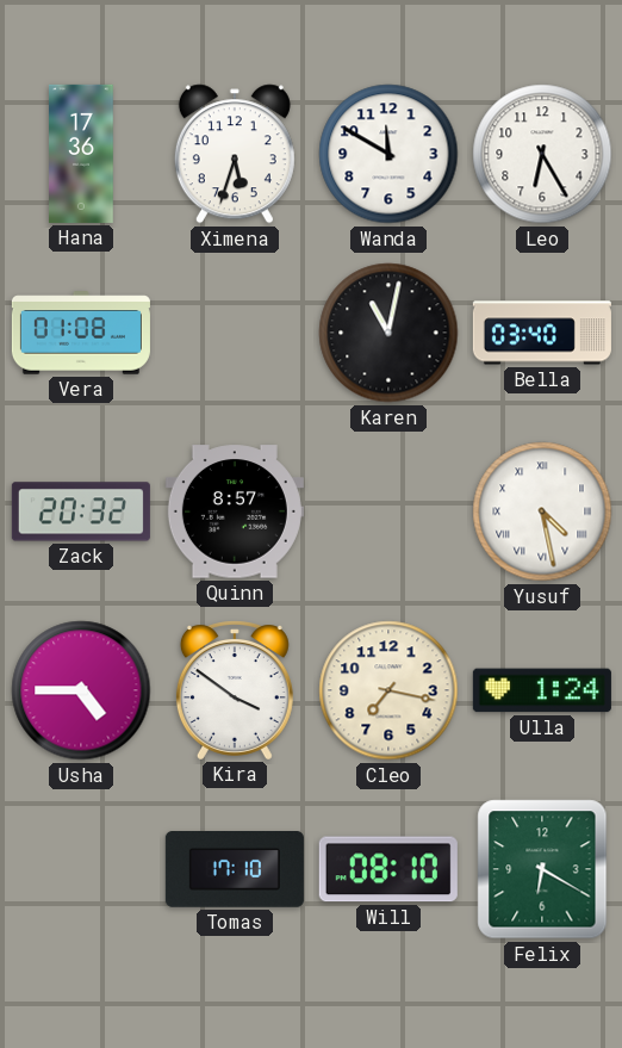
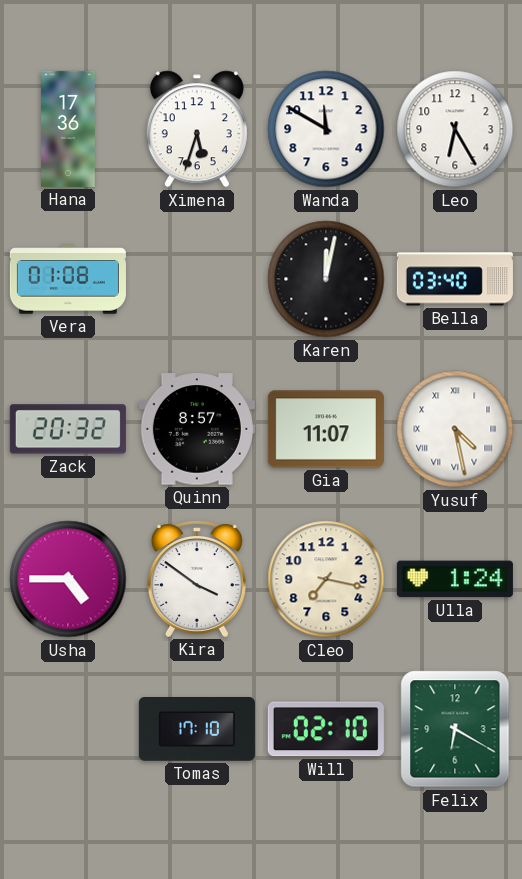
Karen: 11:02 -> 12:02
Gia: none -> 11:07
Will: 08:10 -> 02:10
